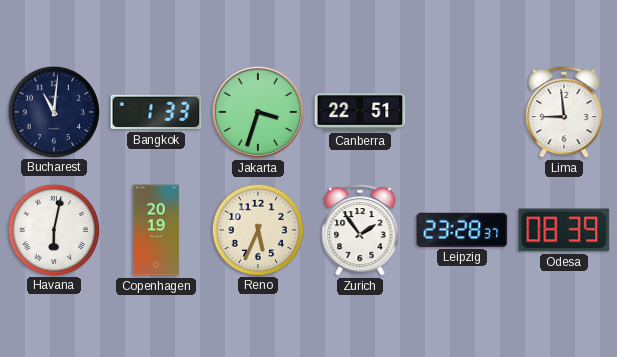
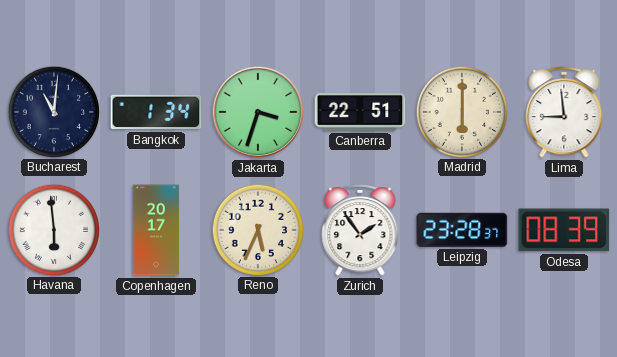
Bangkok: 1:33 -> 1:34
Madrid: none -> 6:00
Havana: 6:02 -> 5:59
Copenhagen: 20:19 -> 20:17
